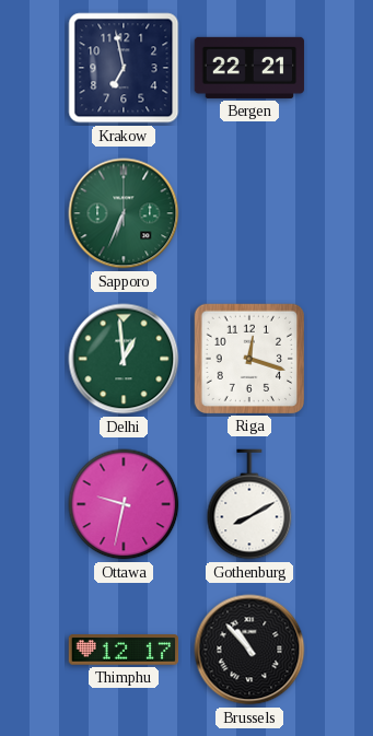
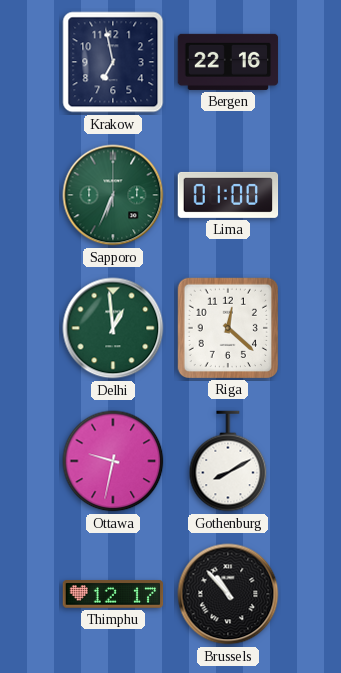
Bergen: 22:21 -> 22:16
Lima: none -> 01:00
Riga: 12:18 -> 12:22
